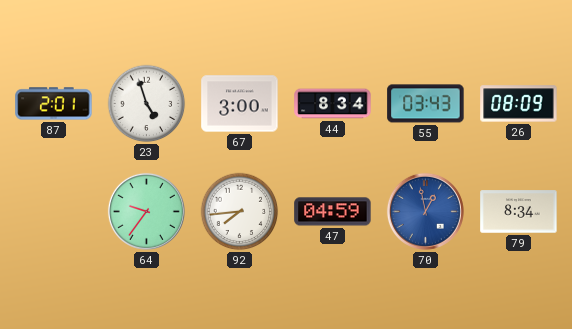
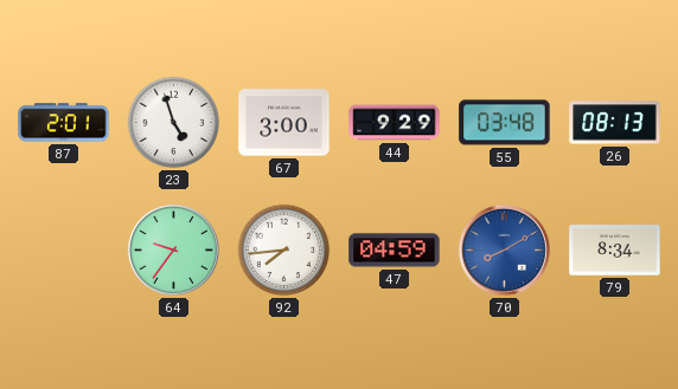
44: 8:34 -> 9:29
55: 03:43 -> 03:48
26: 08:09 -> 08:13
70: 12:58 -> 8:10
